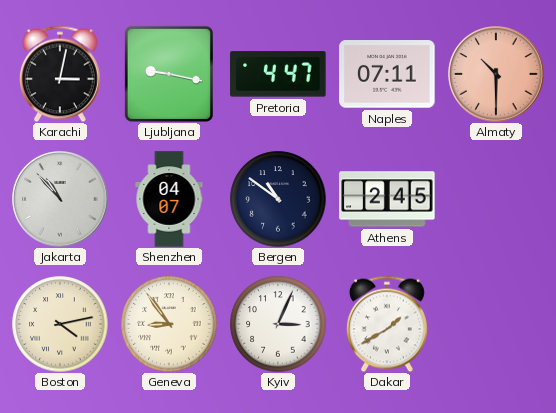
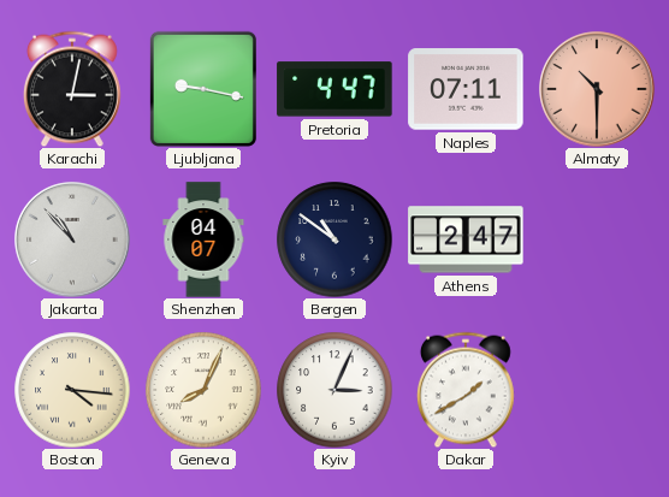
Athens: 2:45 -> 2:47
Boston: 4:13 -> 4:16
Geneva: 8:54 -> 8:04
